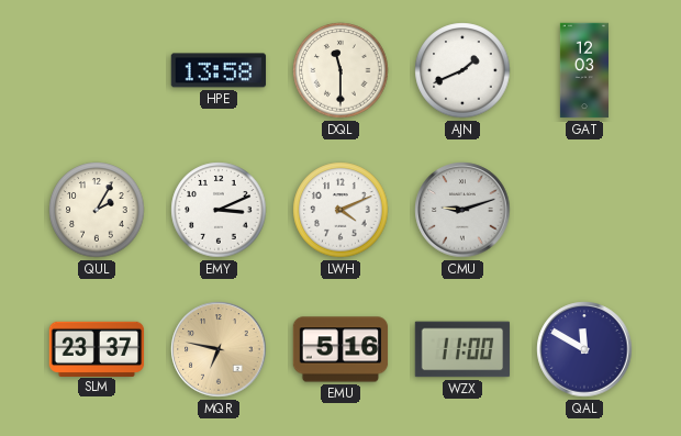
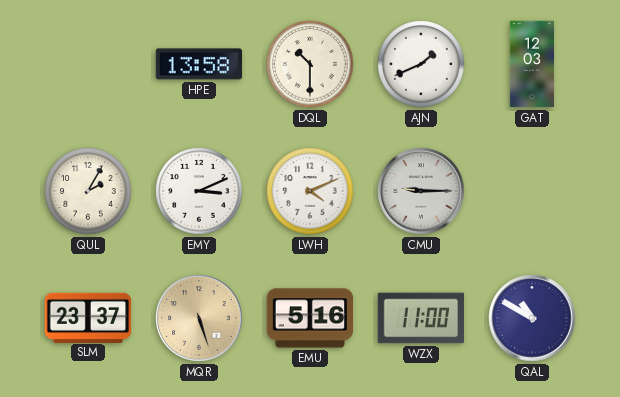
DQL: 11:30 -> 10:30
CMU: 9:12 -> 9:15
MQR: 6:47 -> 5:27
QAL: 11:50 -> 10:50
